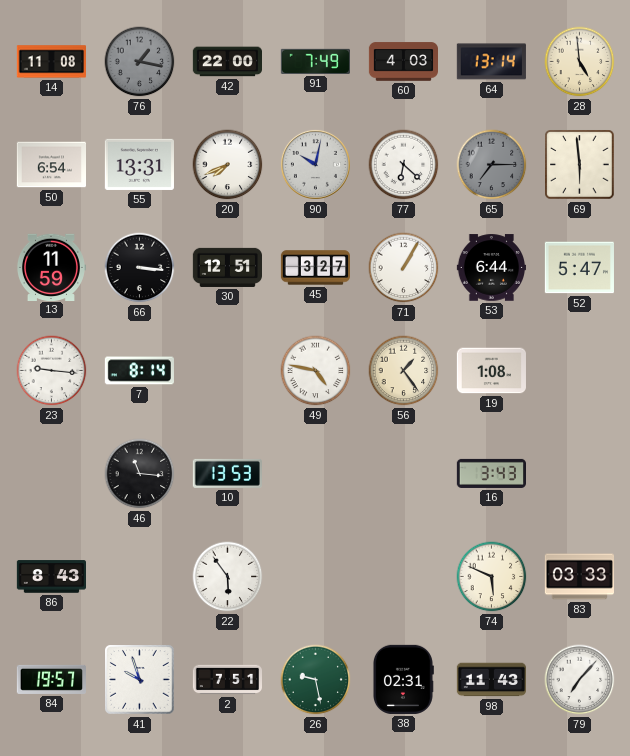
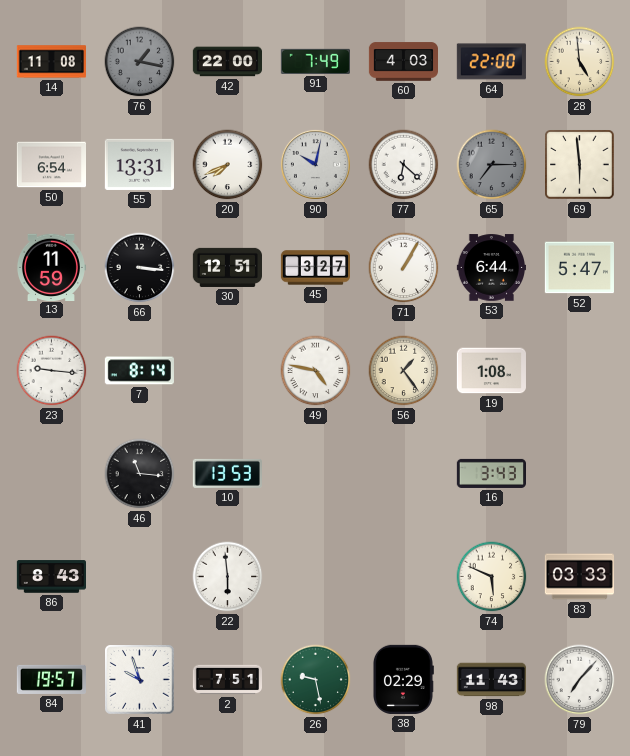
64: 13:14 -> 22:00
22: 5:54 -> 5:59
38: 02:31 -> 02:29
